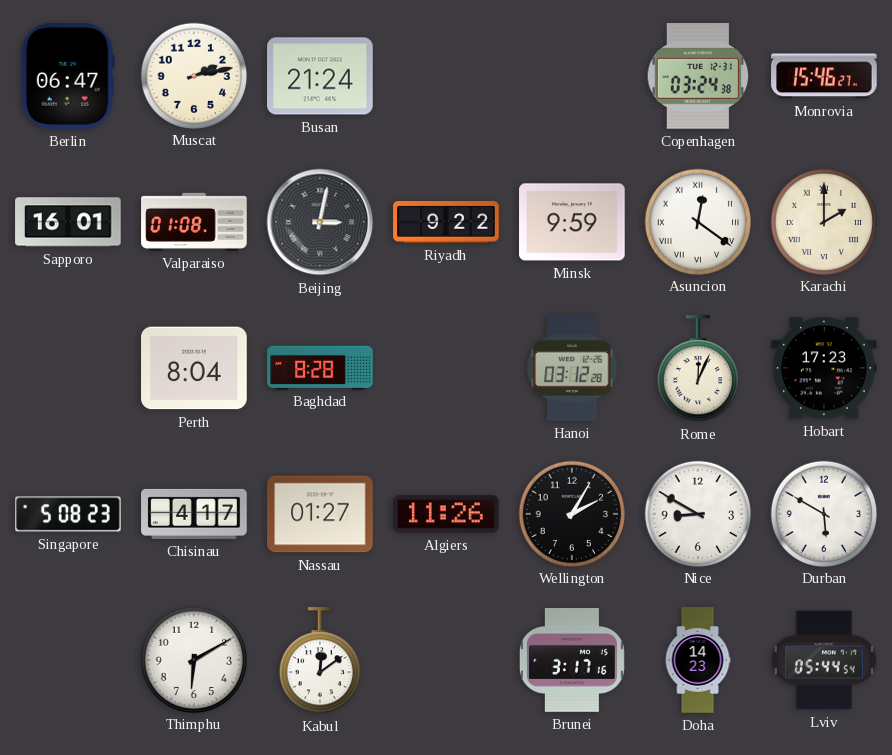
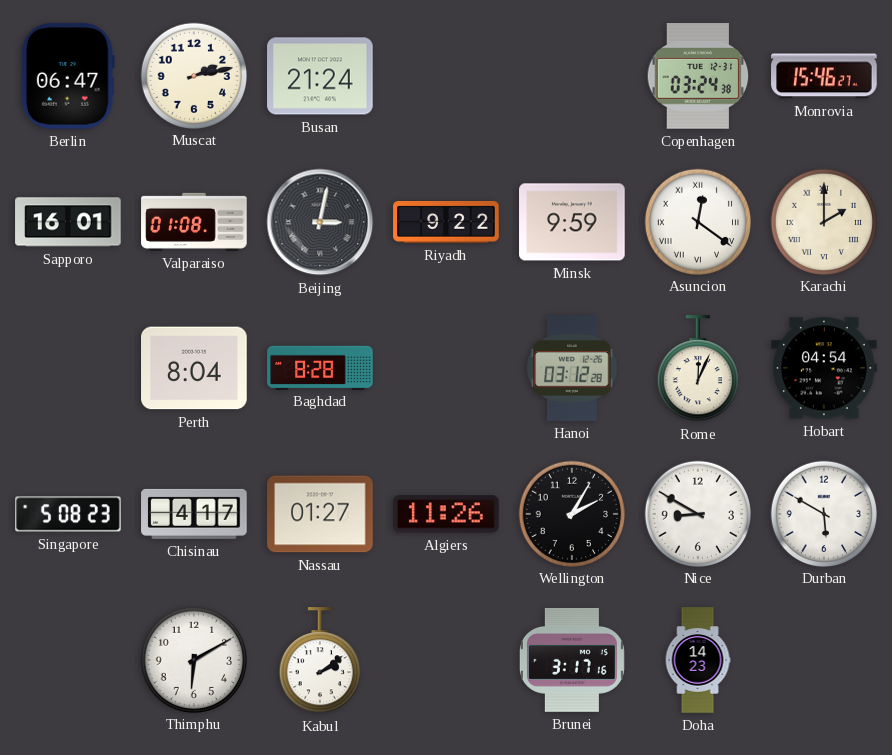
Hobart: 17:23 -> 04:54
Kabul: 12:09 -> 2:09
Lviv: 05:44 -> none
